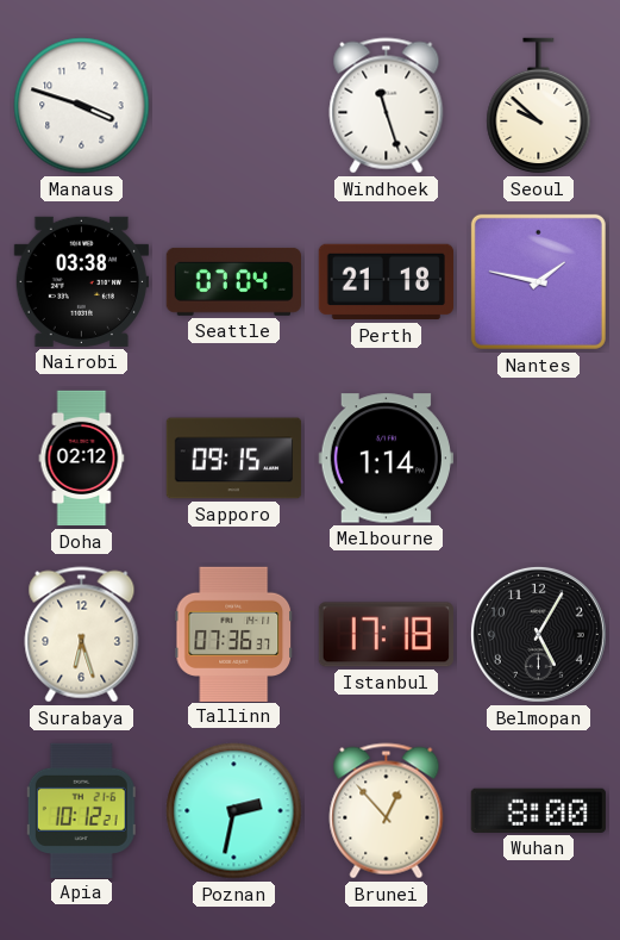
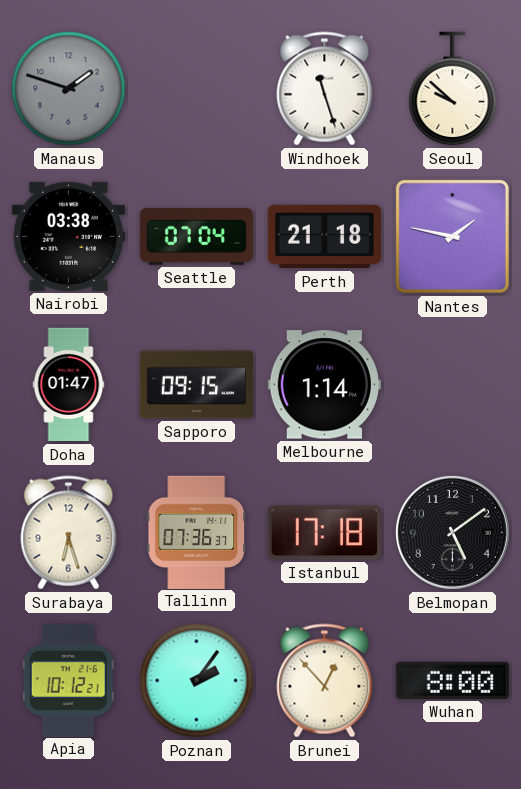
Manaus: 3:48 -> 1:48
Manaus dial: white -> grey
Doha: 02:12 -> 01:47
Belmopan: 5:05 -> 5:09
Poznan: 2:32 -> 2:06
